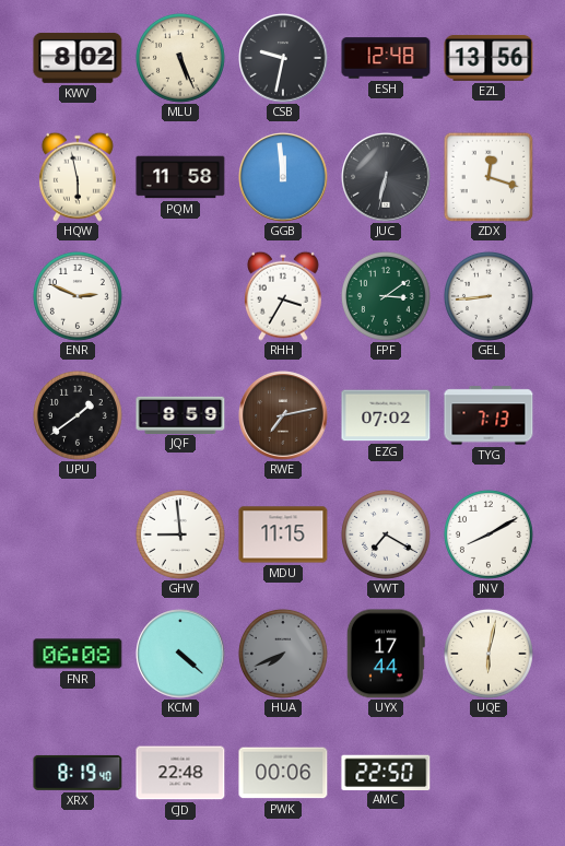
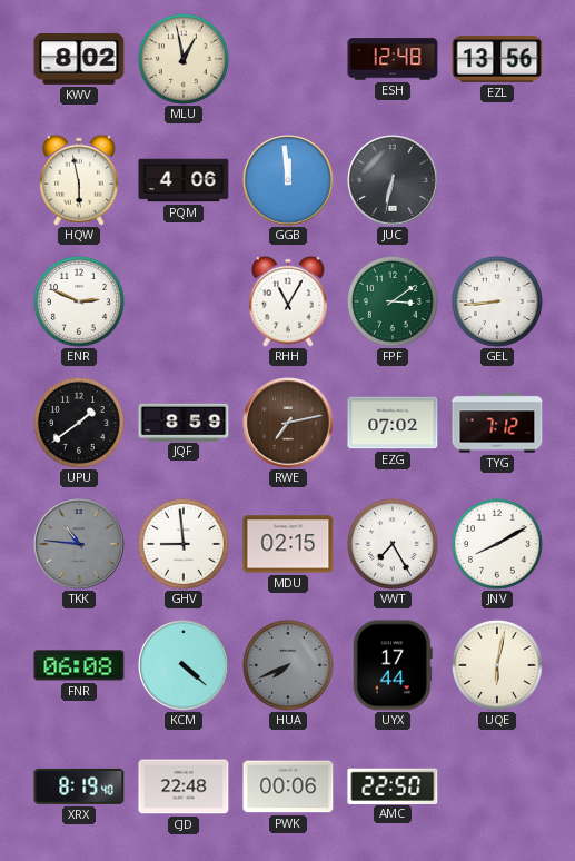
MLU: 5:26 -> 12:58
CSB: 9:32 -> none
PQM: 11:58 -> 4:06
ZDX: 12:18 -> none
RHH: 3:35 -> 11:05
TYG: 7:13 -> 7:12
TKK: none -> 10:46
MDU: 11:15 -> 02:15
VWT: 7:20 -> 7:25
